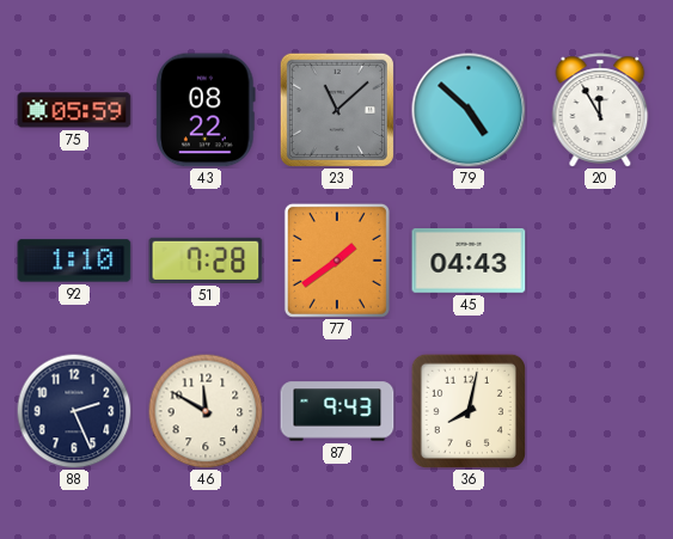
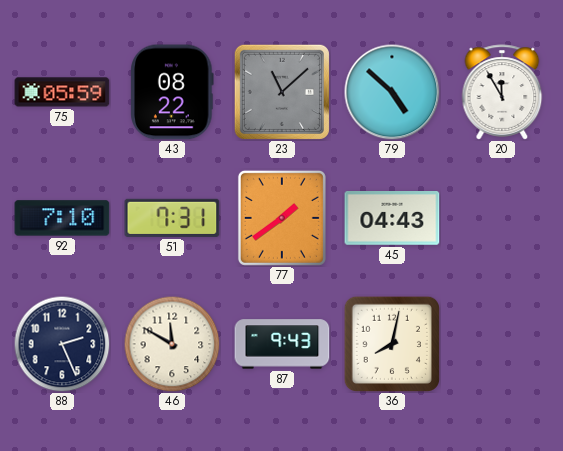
92: 1:10 -> 7:10
51: 7:28 -> 7:31
